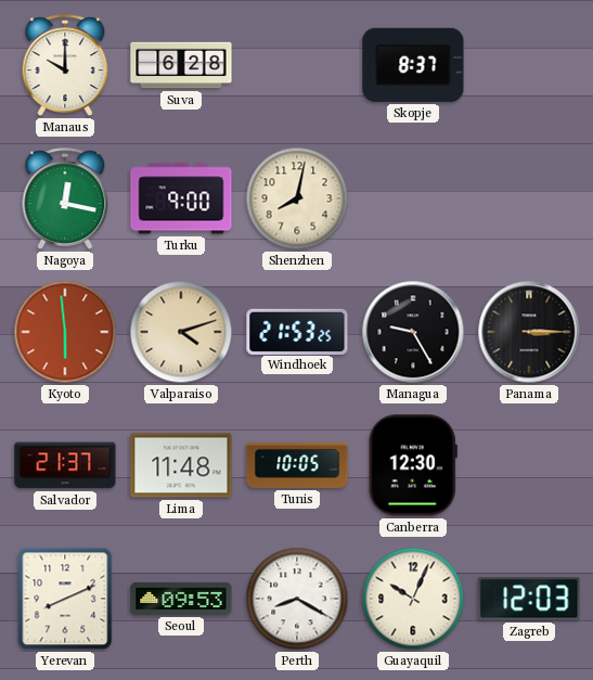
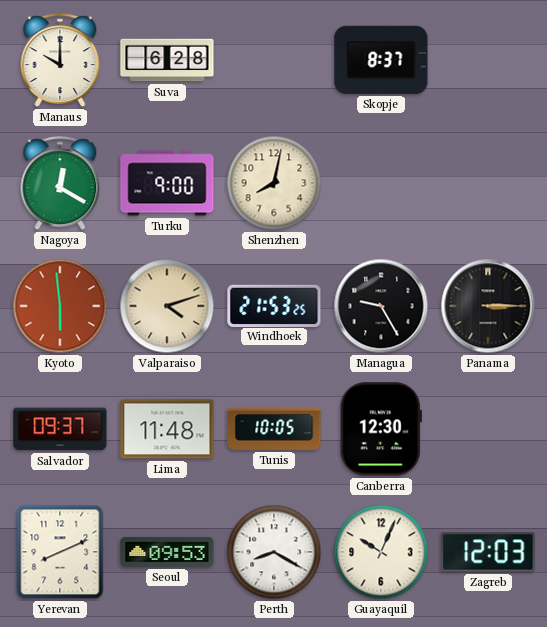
Nagoya: 12:17 -> 12:20
Salvador: 21:37 -> 09:37
